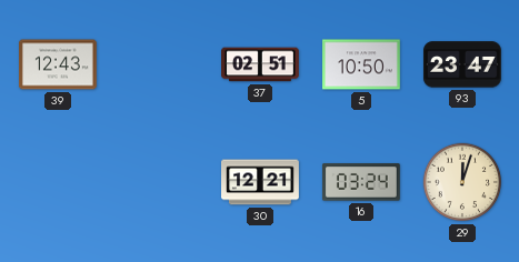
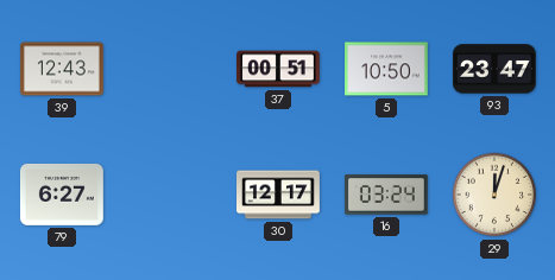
37: 02:51 -> 00:51
79: none -> 6:27
30: 12:21 -> 12:17
